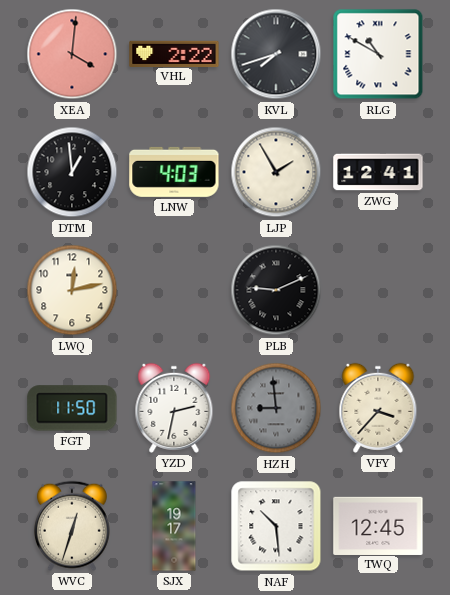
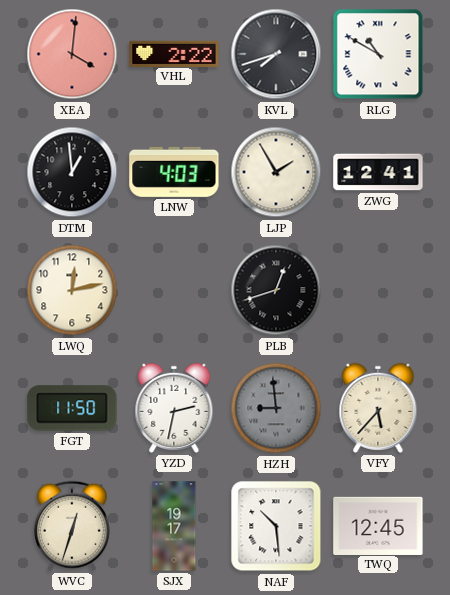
PLB: 9:11 -> 12:42
VFY: 3:37 -> 5:37
